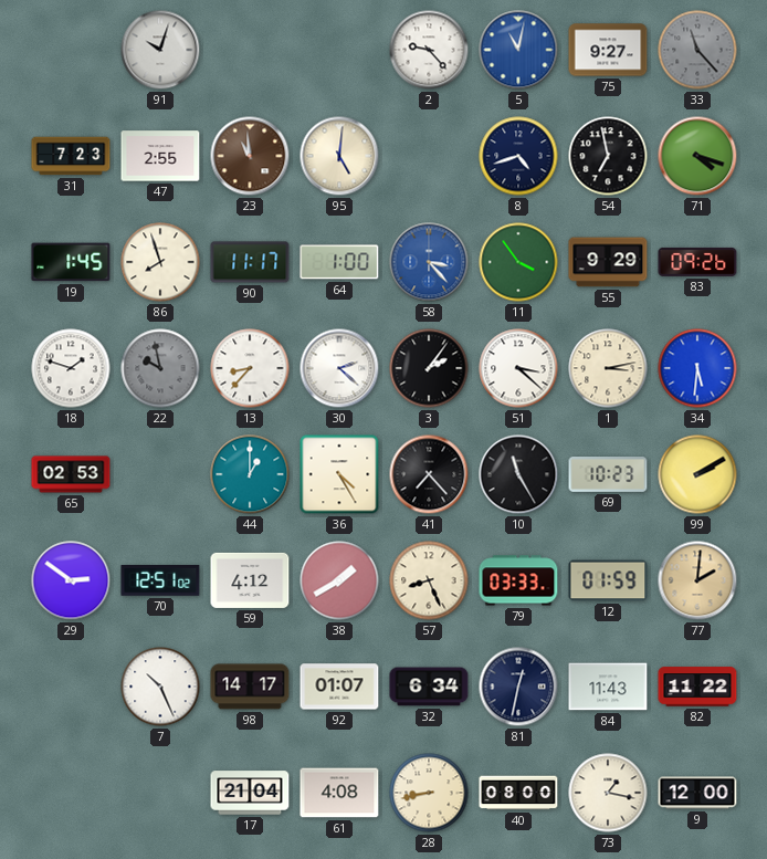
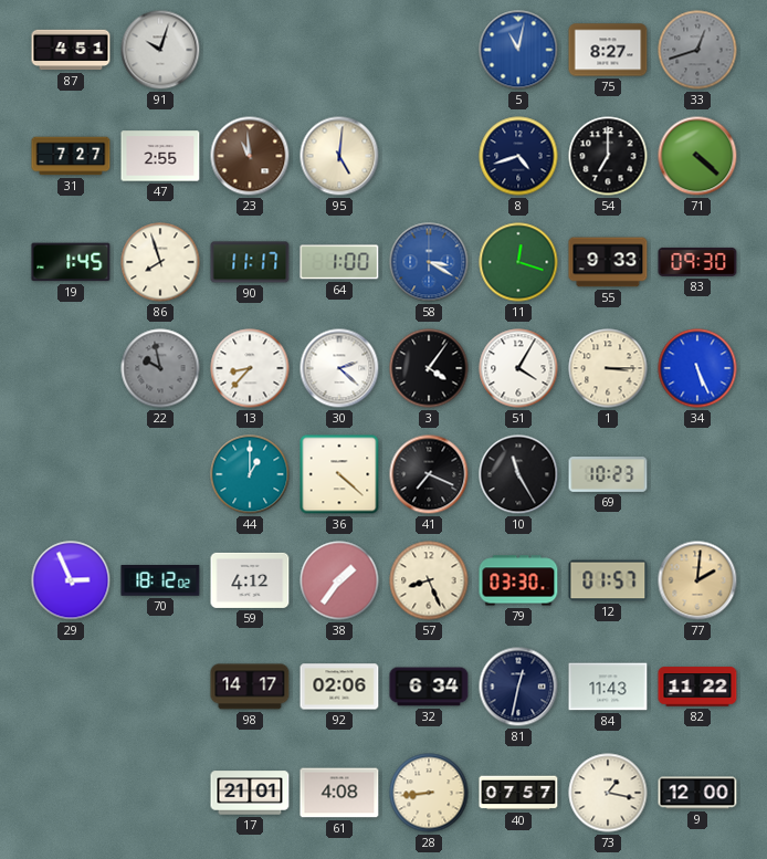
87: none -> 4:51
2: 9:23 -> none
75: 9:27 -> 8:27
33: 11:23 -> 12:42
31: 7:23 -> 7:27
54: 6:58 -> 7:00
71: 4:18 -> 4:22
58: 3:23 -> 3:20
11: 3:54 -> 12:18
55: 9:29 -> 9:33
83: 09:26 -> 09:30
18: 1:48 -> none
3: 2:06 -> 4:06
51: 3:22 -> 4:05
1: 3:13 -> 3:15
34: 5:31 -> 5:26
65: 02:53 -> none
36: 4:25 -> 4:22
41: 7:23 -> 7:19
99: 2:10 -> none
29: 2:51 -> 2:56
70: 12:51 -> 18:12
38: 1:40 -> 1:36
79: 03:33 -> 03:30
12: 01:59 -> 01:57
7: 10:26 -> none
92: 01:07 -> 02:06
17: 21:04 -> 21:01
28: 8:43 -> 8:44
40: 08:00 -> 07:57
